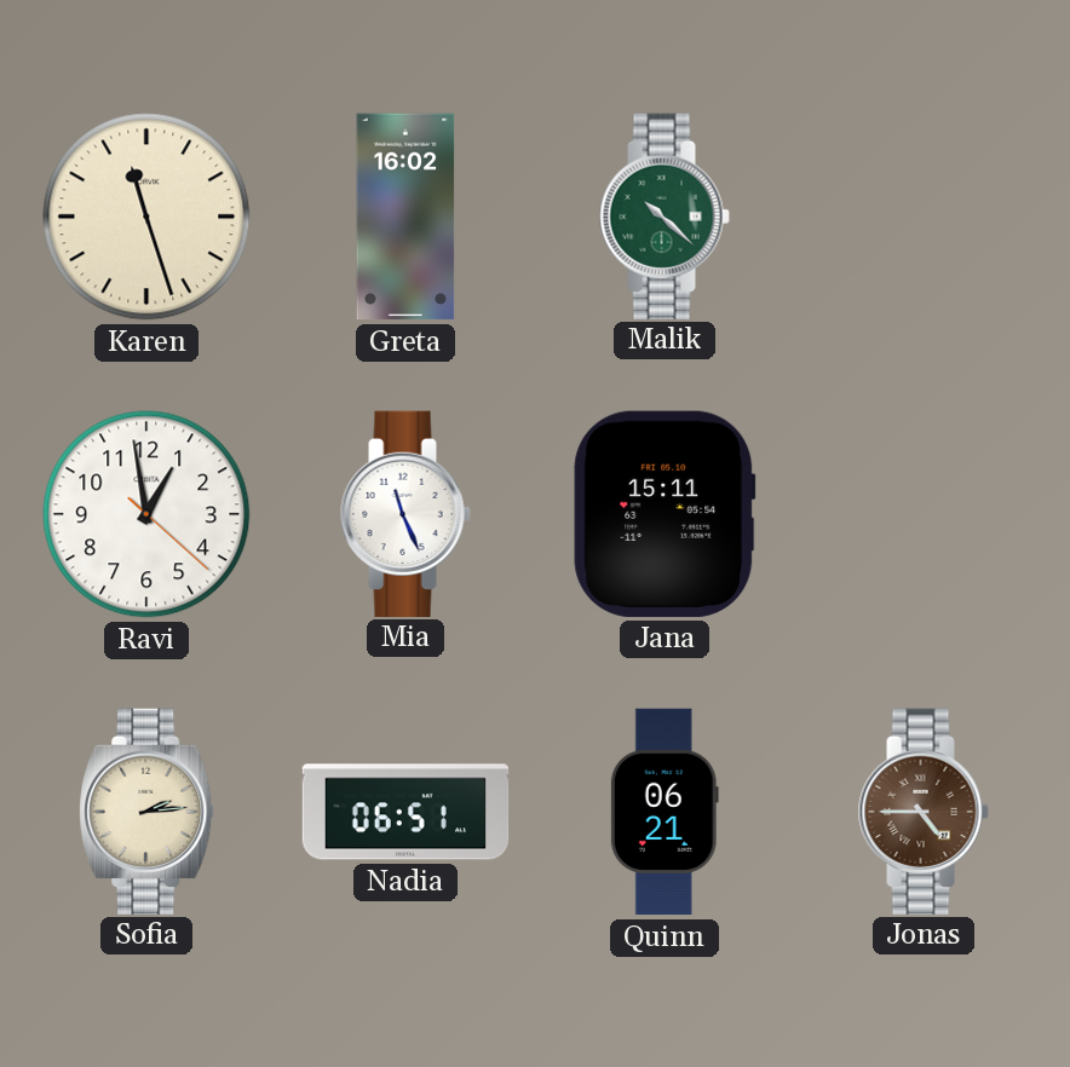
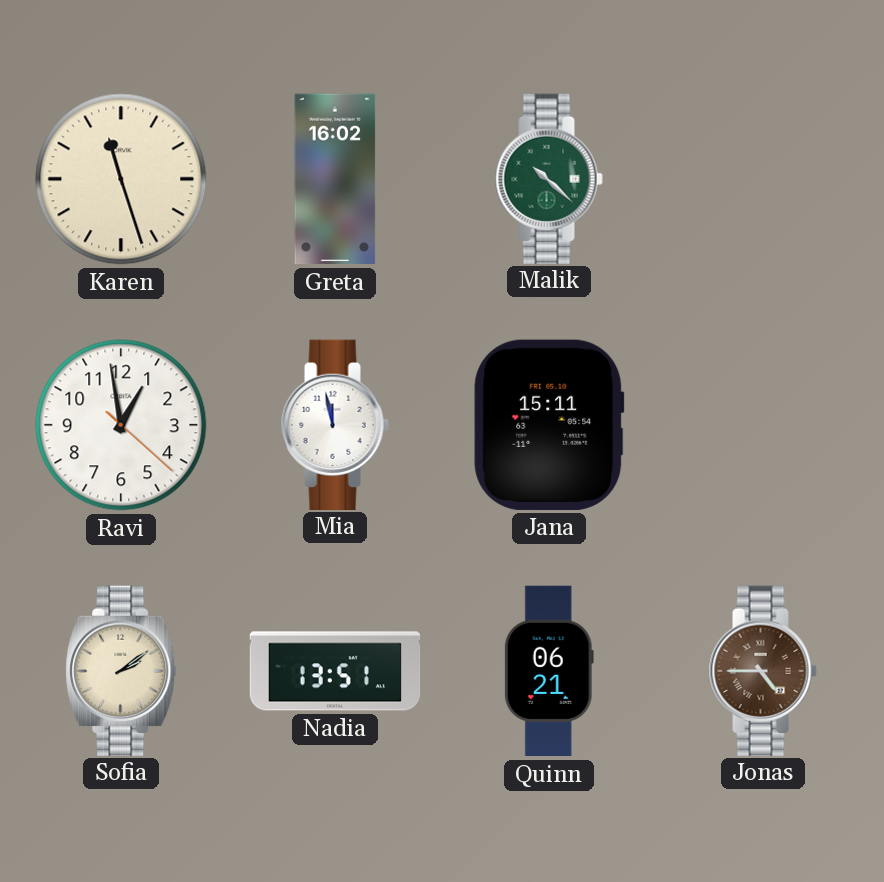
Mia: 11:26 -> 11:58
Sofia: 2:14 -> 2:09
Nadia: 06:51 -> 13:51
